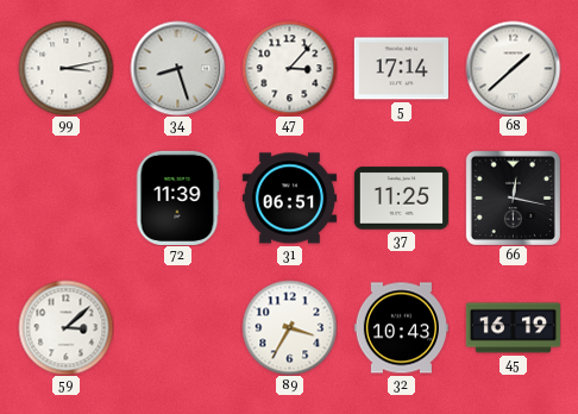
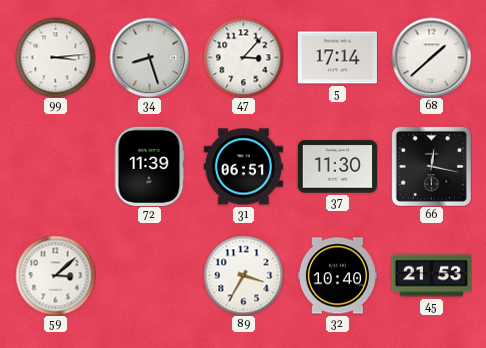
99: 3:13 -> 3:14
37: 11:25 -> 11:30
32: 10:43 -> 10:40
45: 16:19 -> 21:53
